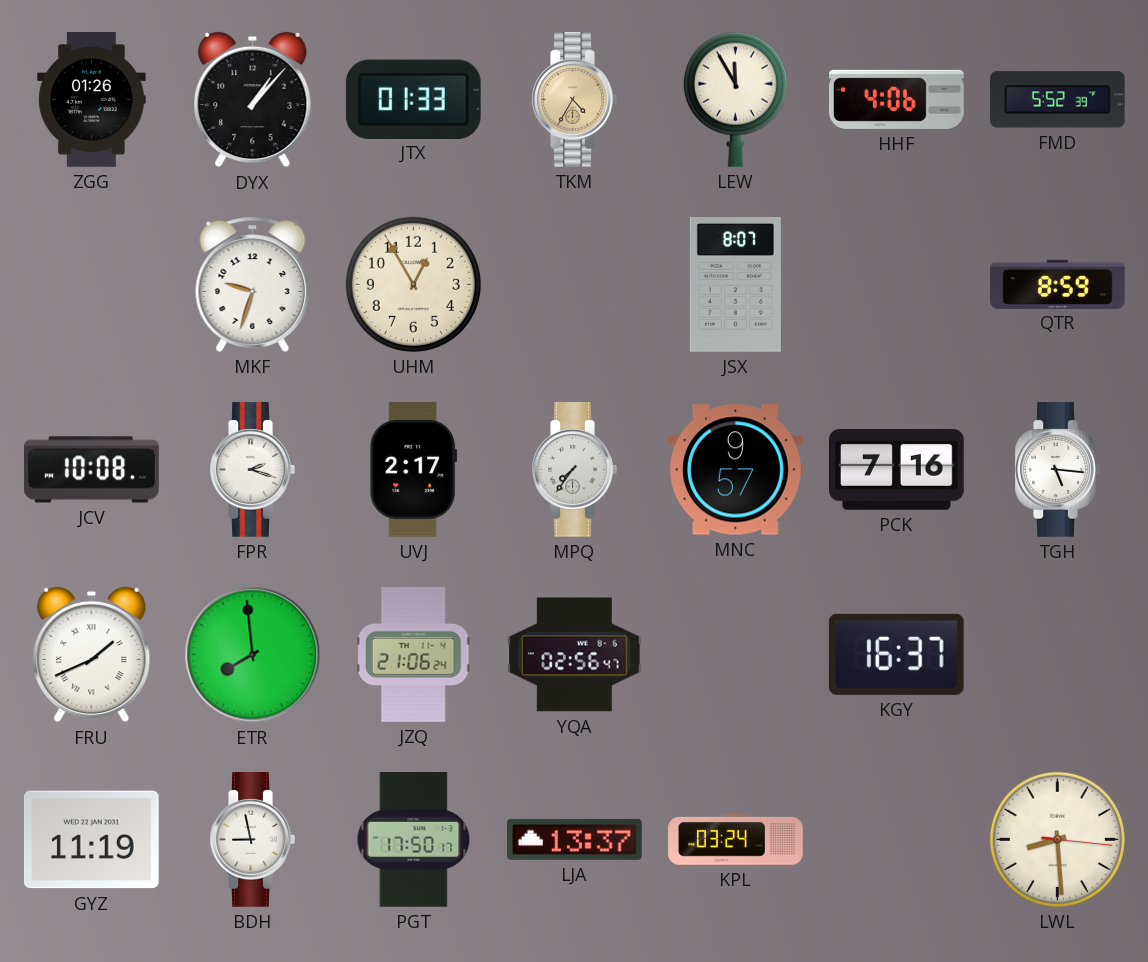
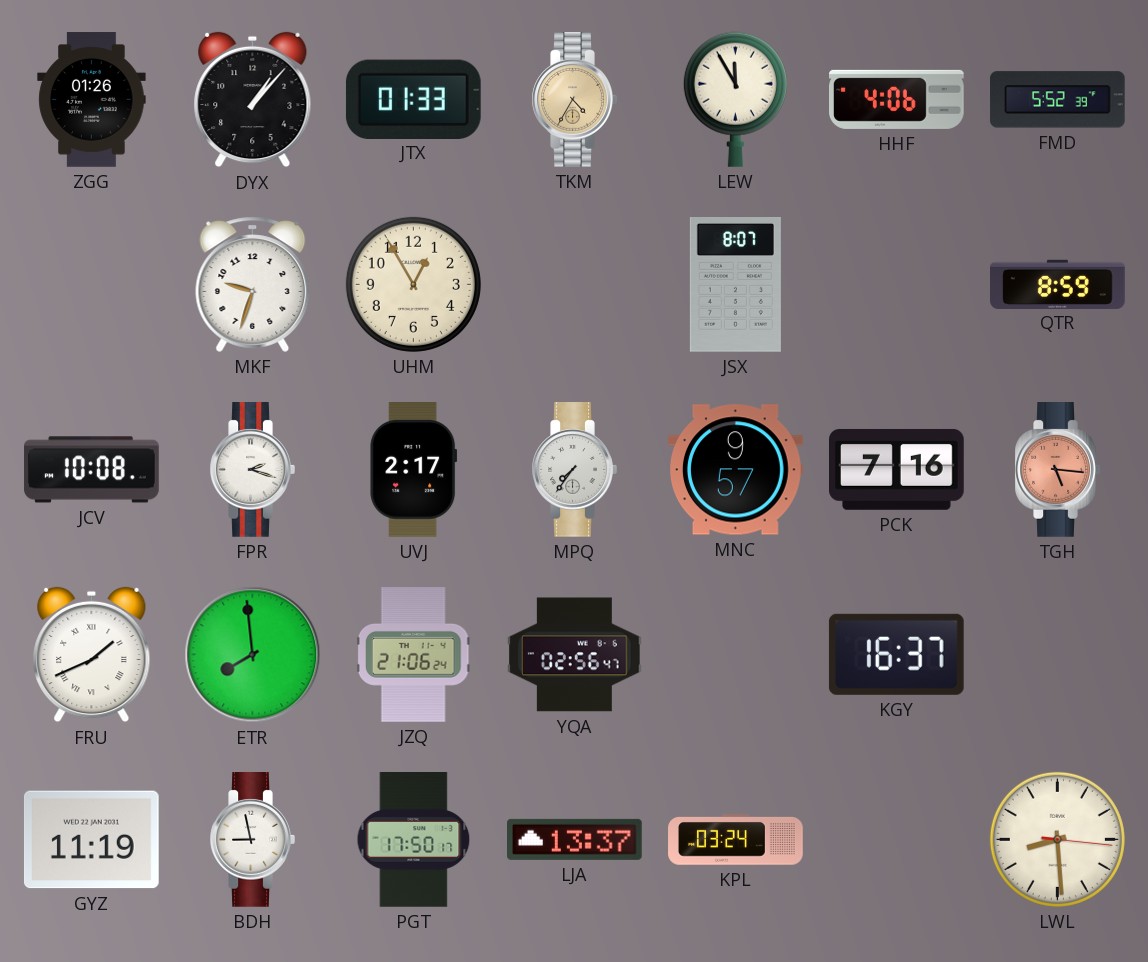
TGH dial: white -> salmon
